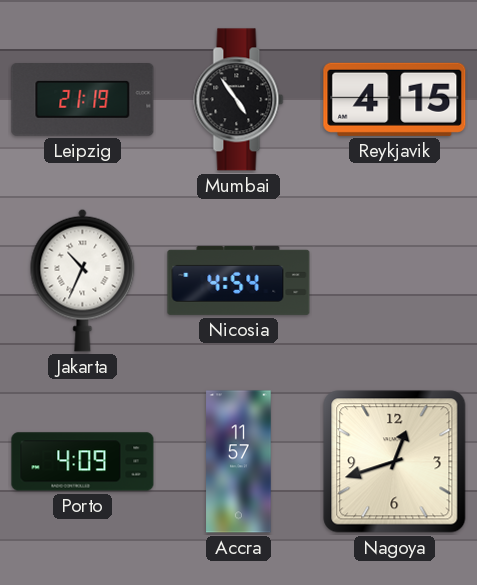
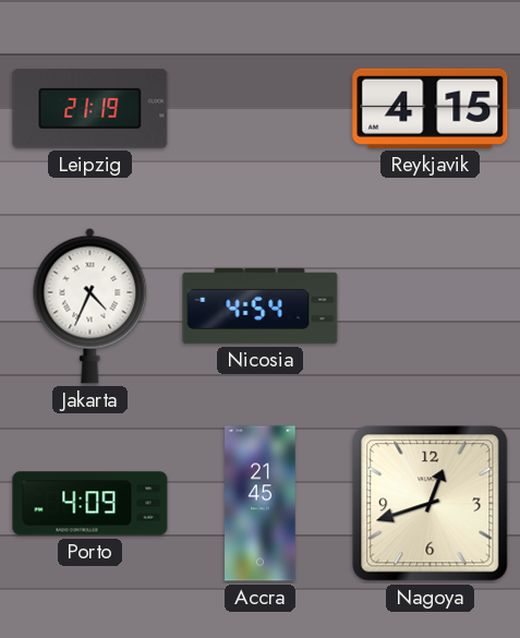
Mumbai: 4:54 -> none
Jakarta: 10:34 -> 4:34
Accra: 11:57 -> 21:45
